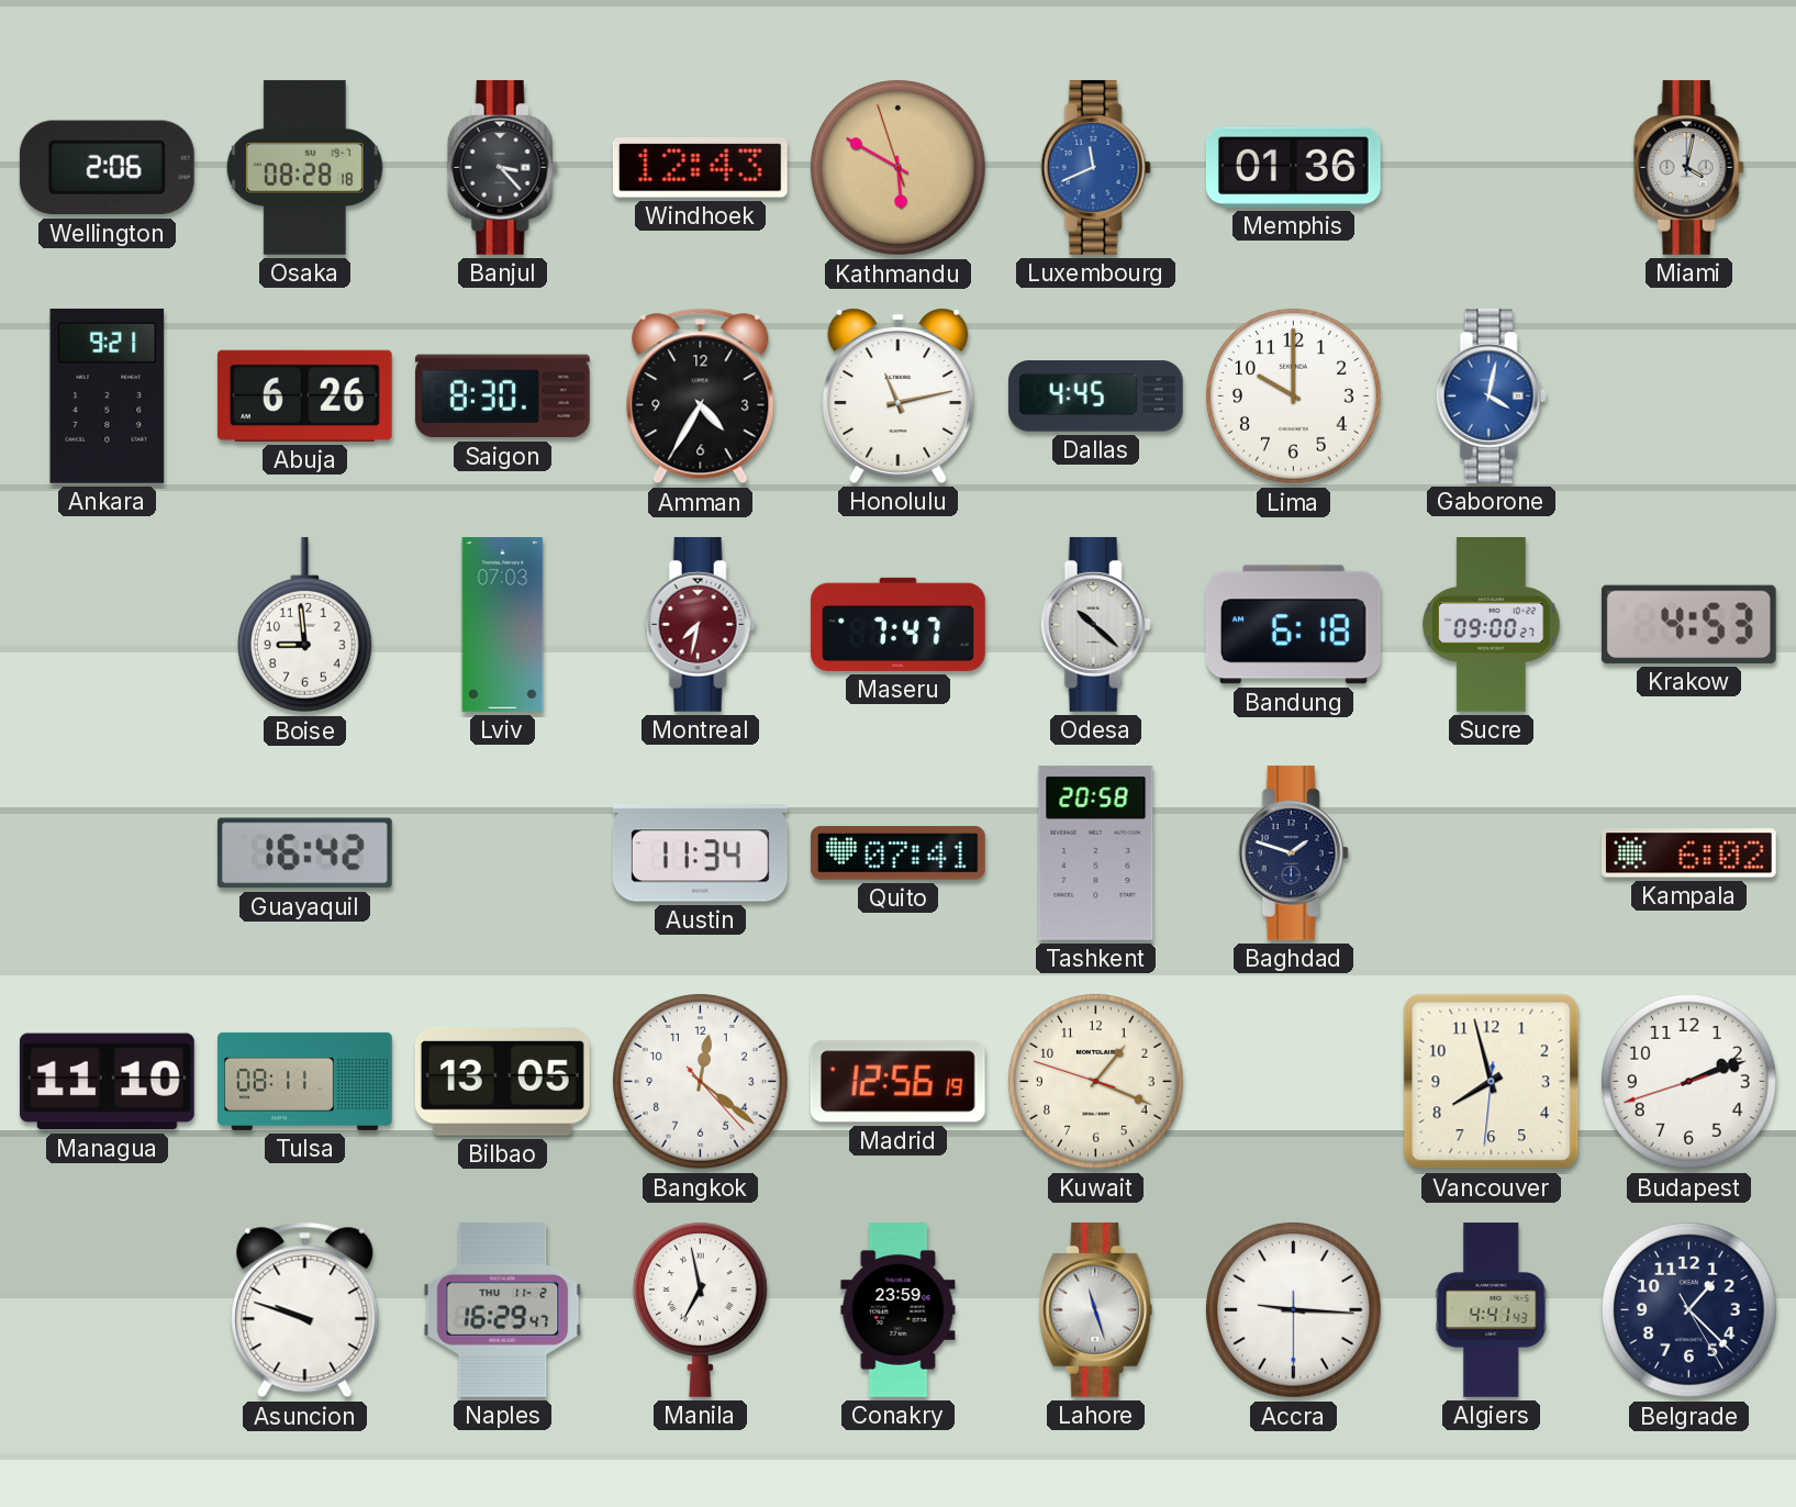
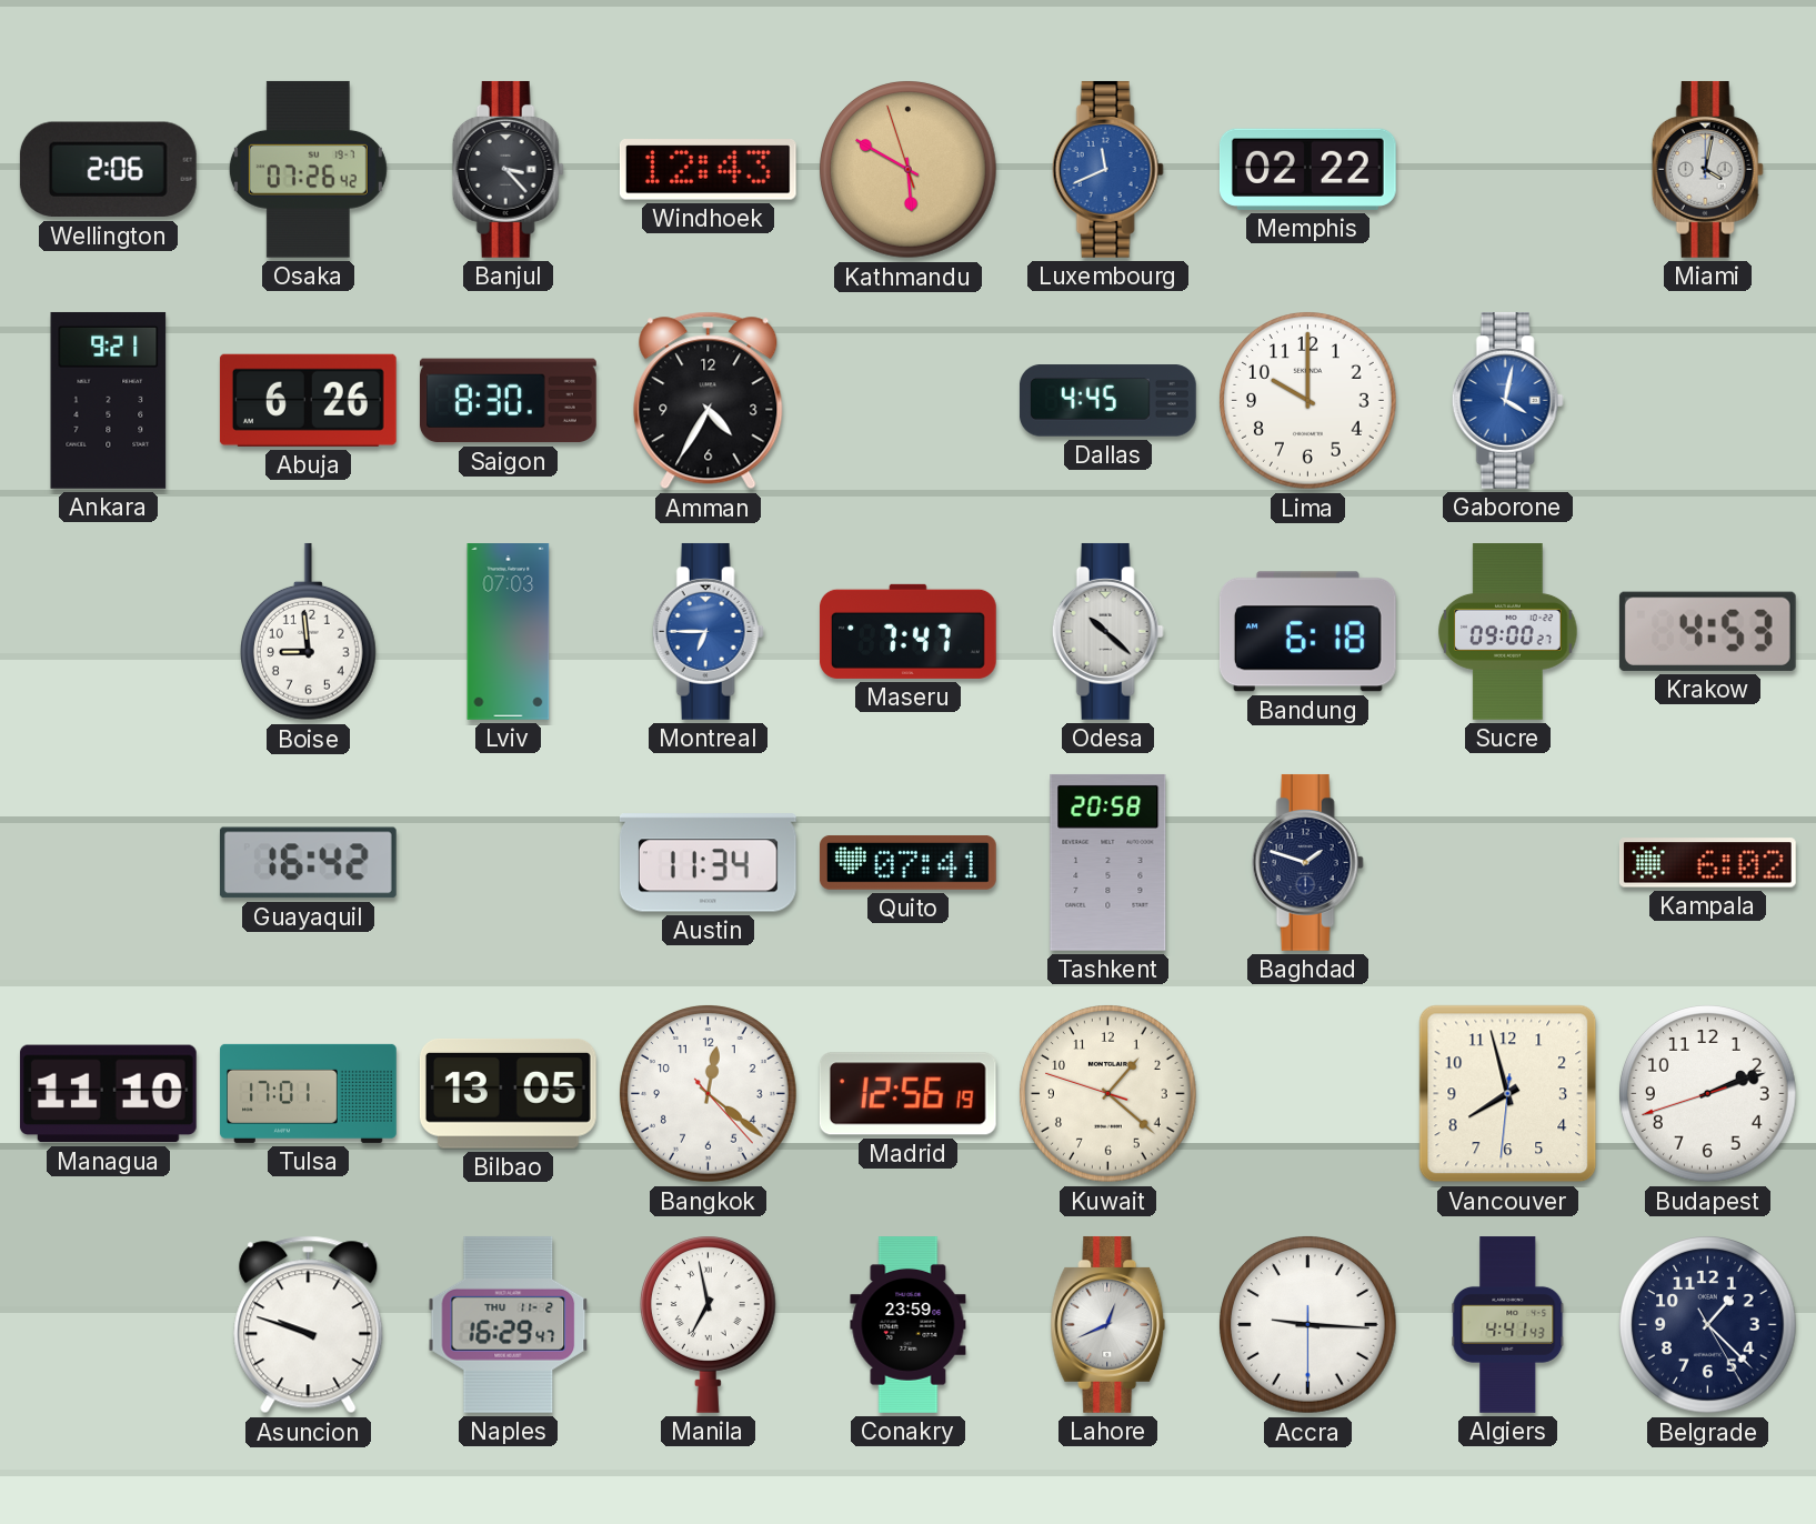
Osaka: 08:28 -> 07:26
Memphis: 01:36 -> 02:22
Honolulu: 11:13 -> none
Montreal: 7:32 -> 6:45
Montreal dial: burgundy -> blue
Tulsa: 08:11 -> 17:01
Kuwait: 1:18 -> 1:21
Lahore: 11:27 -> 12:41
